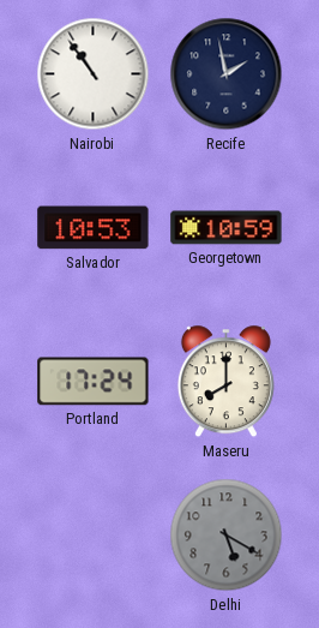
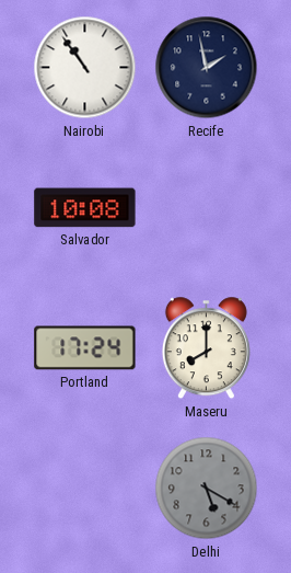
Salvador: 10:53 -> 10:08
Georgetown: 10:59 -> none
